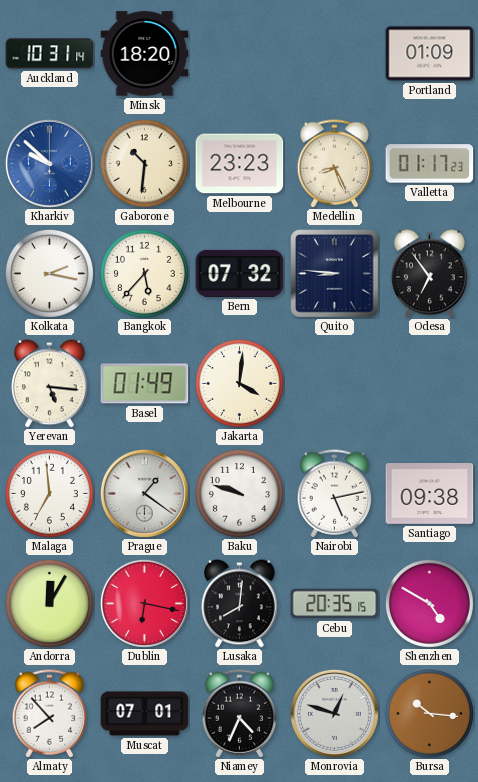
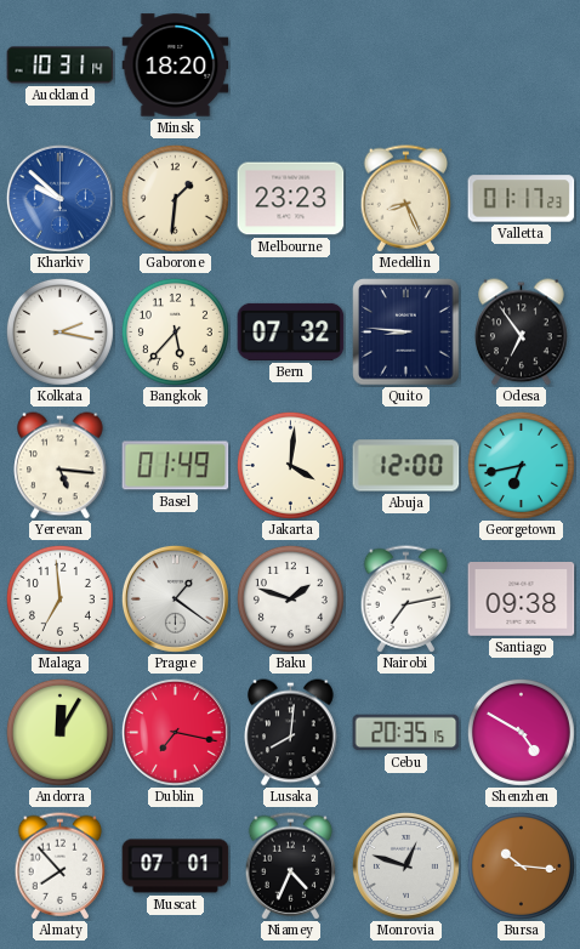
Portland: 01:09 -> none
Gaborone: 10:31 -> 1:31
Abuja: none -> 12:00
Georgetown: none -> 6:43
Baku: 9:48 -> 1:48
Nairobi: 5:13 -> 7:13
Dublin: 6:17 -> 7:17
